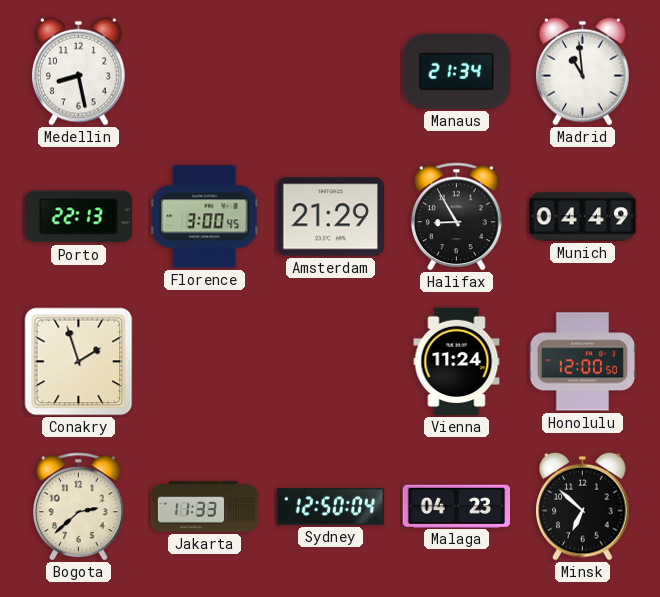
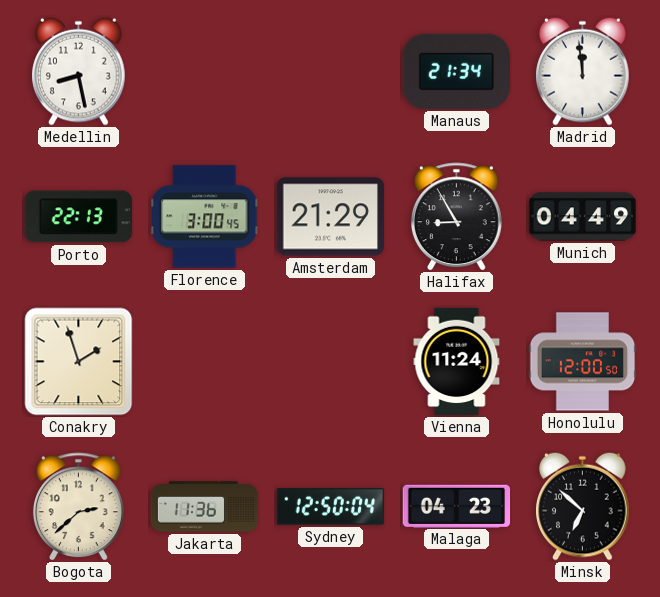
Madrid: 10:59 -> 11:59
Jakarta: 11:33 -> 11:36
